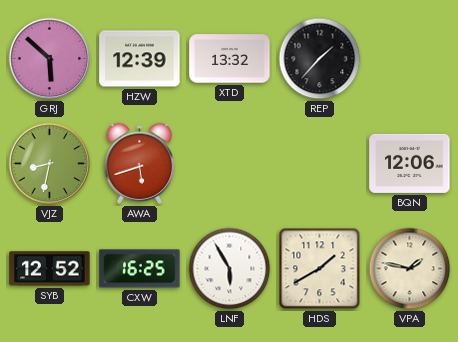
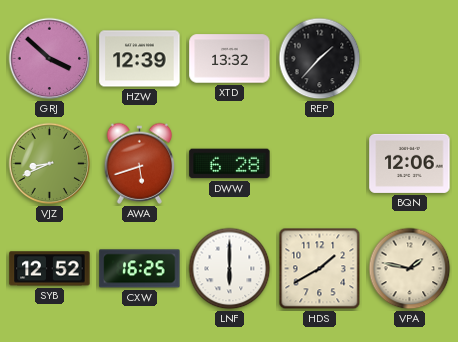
GRJ: 5:52 -> 3:52
VJZ: 8:32 -> 8:41
DWW: none -> 6:28
LNF: 5:55 -> 6:00
